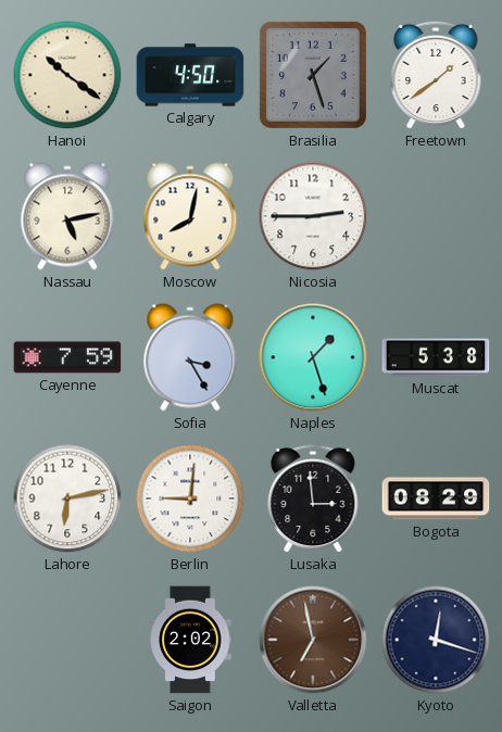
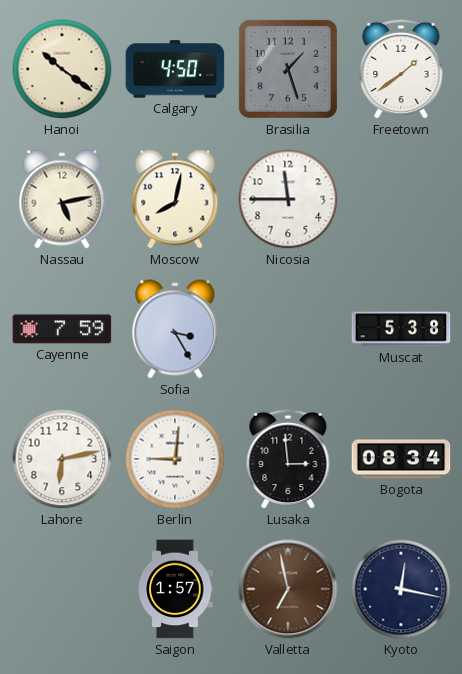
Nicosia: 2:45 -> 11:45
Naples: 1:27 -> none
Bogota: 08:29 -> 08:34
Saigon: 2:02 -> 1:57
Kyoto: 12:18 -> 12:17
